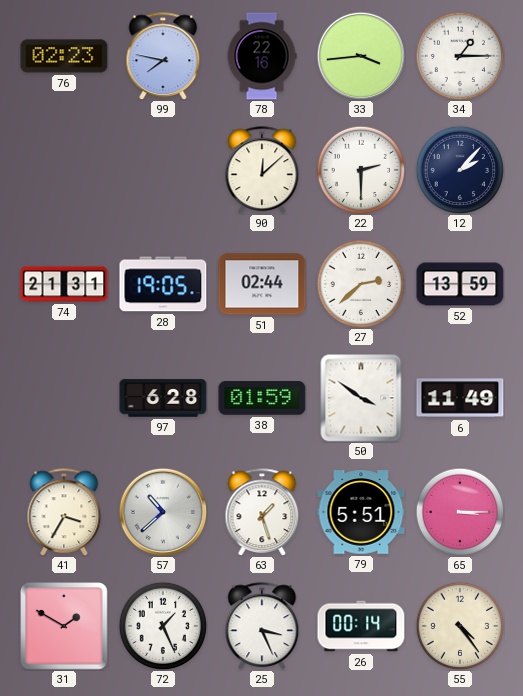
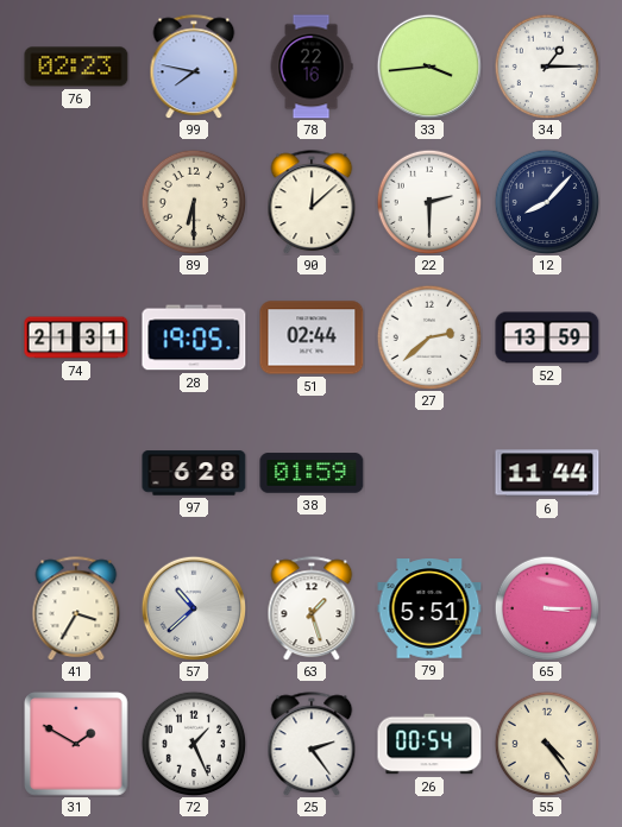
89: none -> 6:30
12: 2:07 -> 8:07
50: 3:51 -> none
6: 11:49 -> 11:44
25: 3:26 -> 2:24
26: 00:14 -> 00:54
